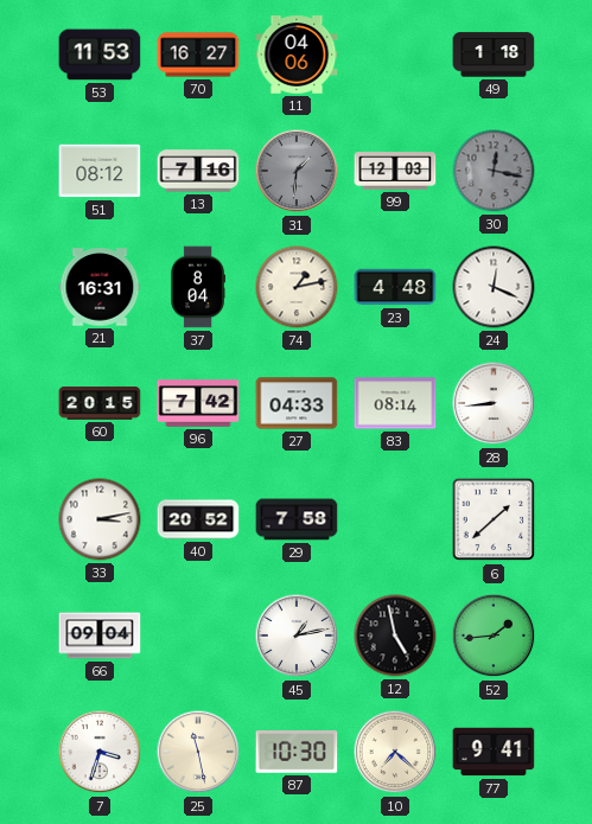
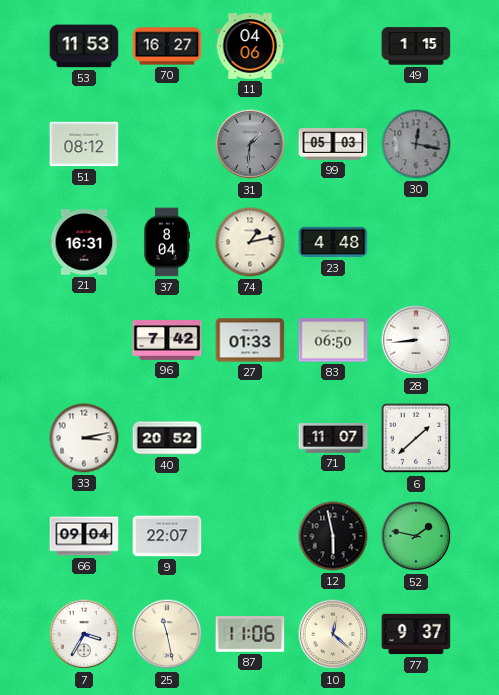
49: 1:18 -> 1:15
13: 7:16 -> none
99: 12:03 -> 05:03
24: 12:19 -> none
60: 20:15 -> none
27: 04:33 -> 01:33
83: 08:14 -> 06:50
29: 7:58 -> none
71: none -> 11:07
9: none -> 22:07
45: 1:13 -> none
12: 4:58 -> 5:58
52: 1:44 -> 1:47
7: 3:33 -> 3:35
87: 10:30 -> 11:06
10: 7:22 -> 12:22
77: 9:41 -> 9:37
